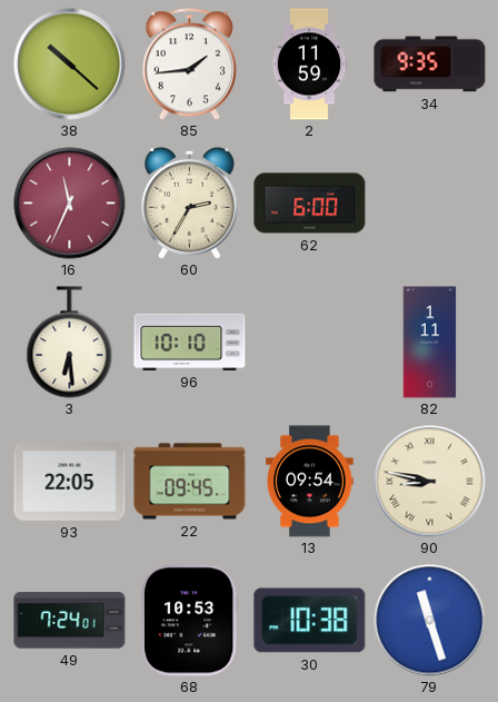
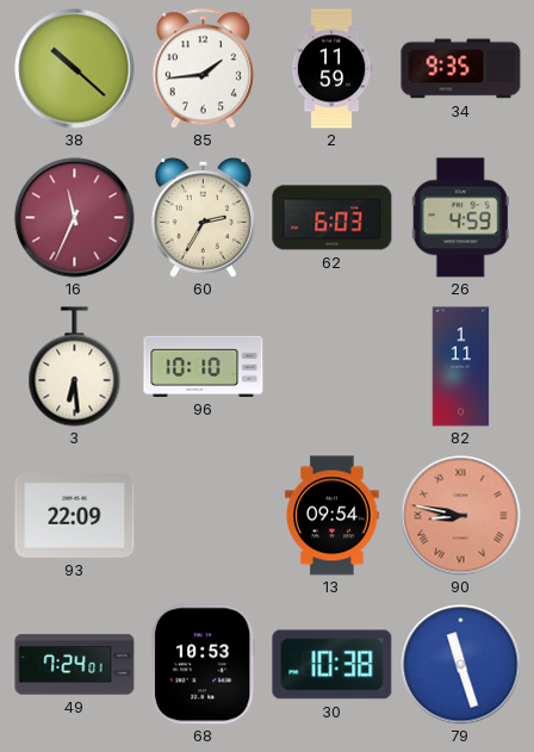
62: 6:00 -> 6:03
26: none -> 4:59
93: 22:05 -> 22:09
22: 09:45 -> none
90 dial: cream -> salmon
